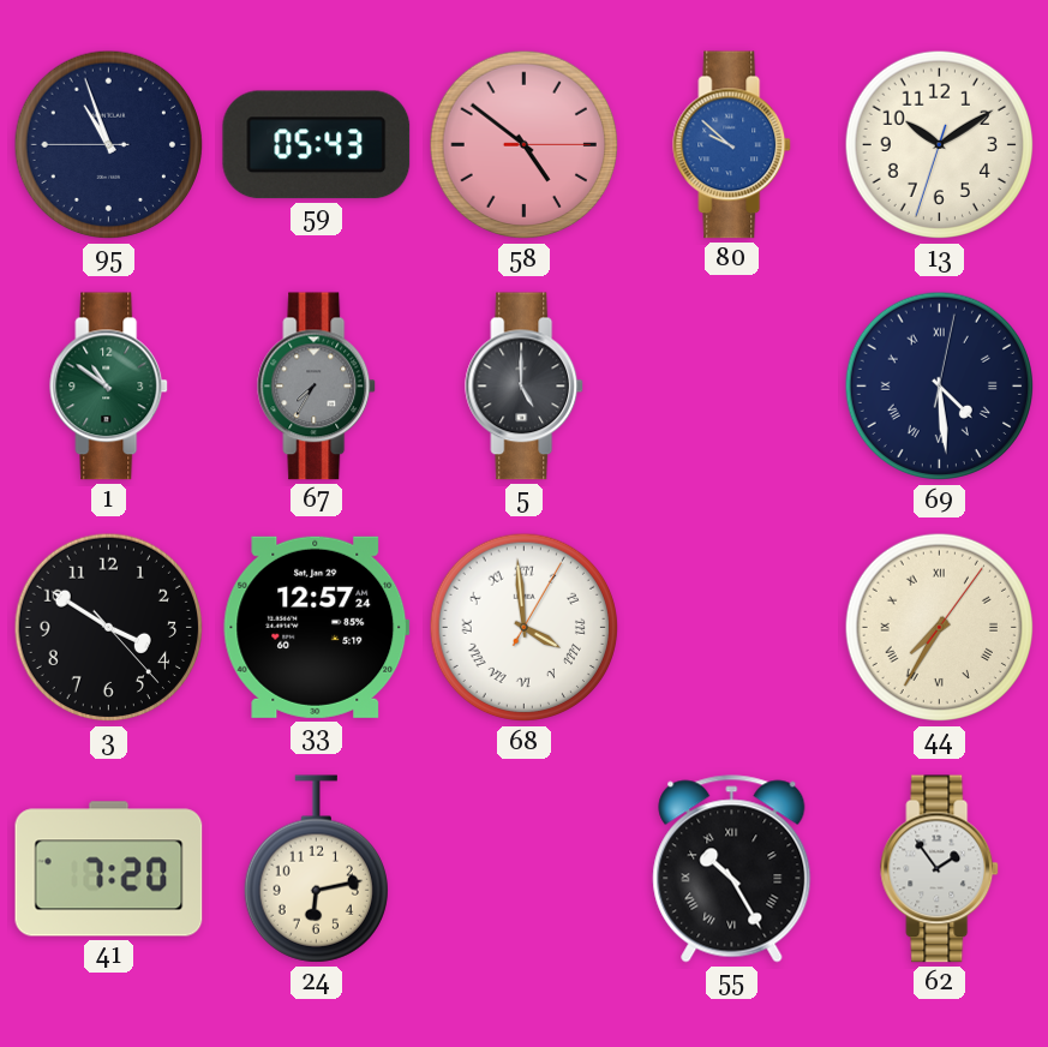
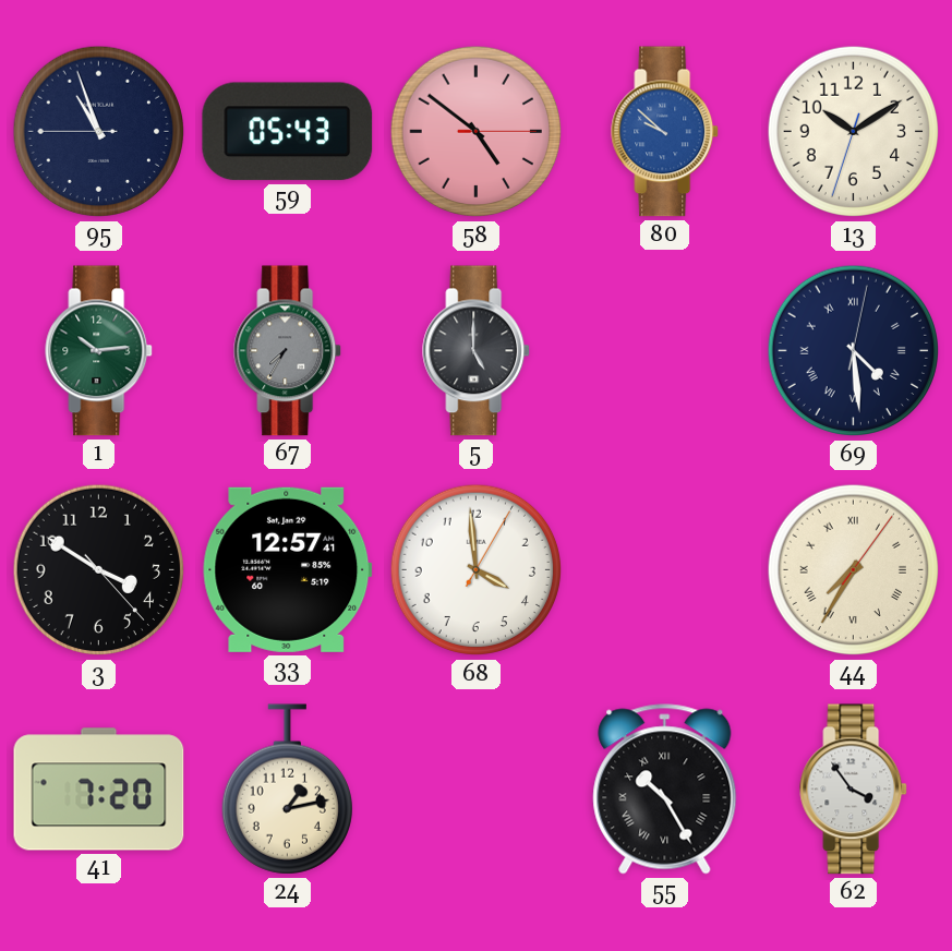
1: 10:51 -> 10:14
33: 12:57:24 -> 12:57:41
68 numerals: Roman -> Arabic
24: 6:13 -> 1:13
62: 1:54 -> 3:54
